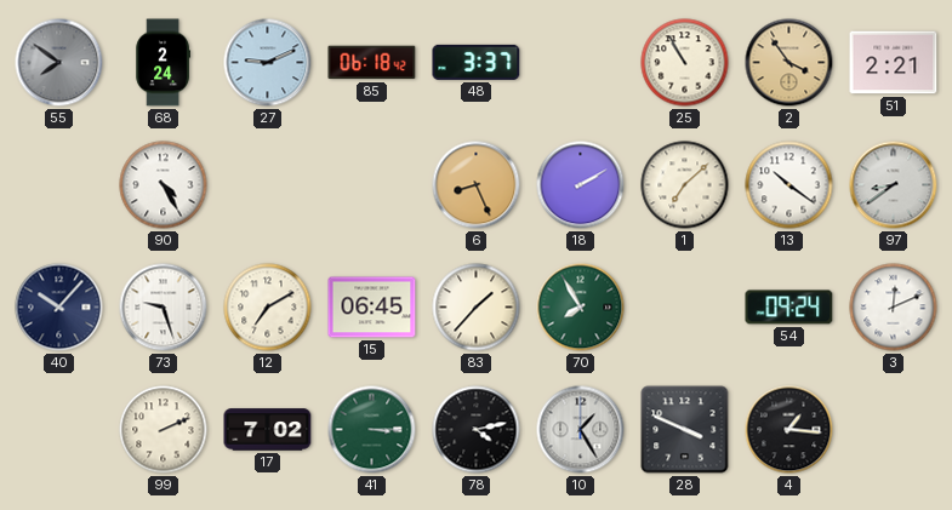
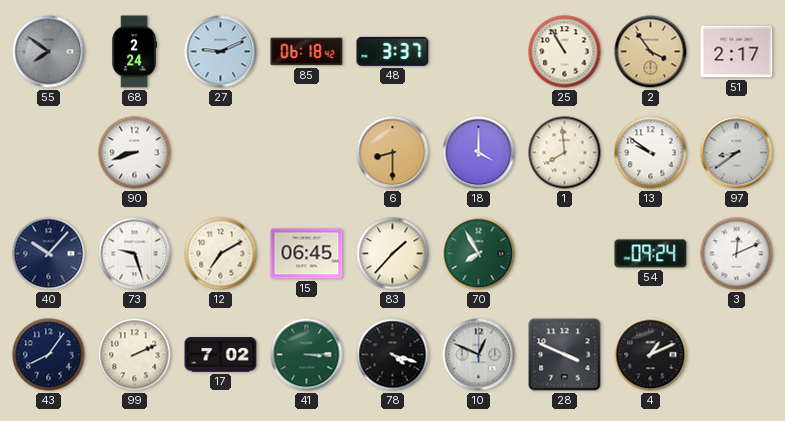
51: 2:21 -> 2:17
90: 4:25 -> 8:42
6: 8:26 -> 8:30
18: 2:10 -> 4:00
1: 7:08 -> 7:59
13: 10:21 -> 9:51
43: none -> 8:06
78: 4:13 -> 4:18
10: 1:25 -> 12:49
4: 1:16 -> 1:11
